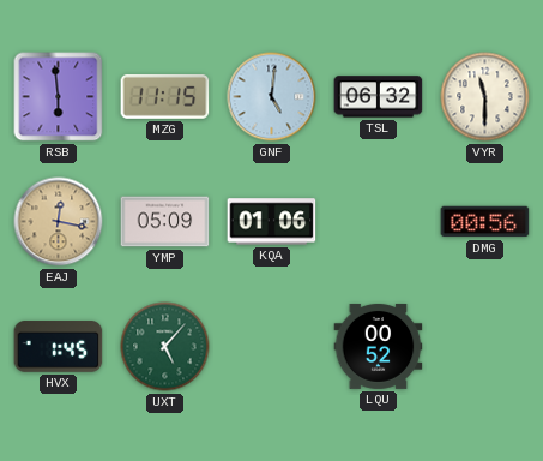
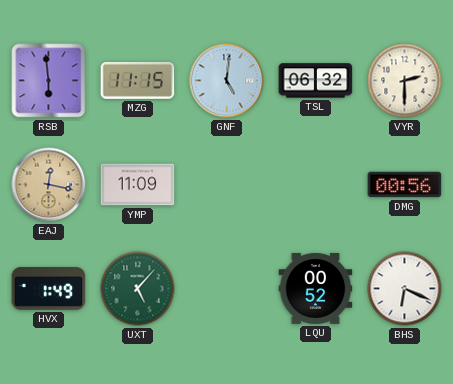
VYR: 11:30 -> 2:30
YMP: 05:09 -> 11:09
KQA: 01:06 -> none
HVX: 1:45 -> 1:49
BHS: none -> 6:19
